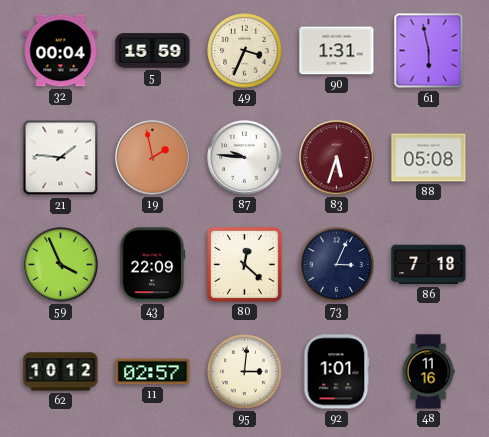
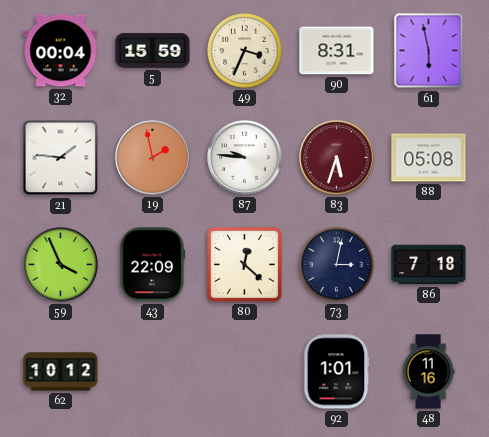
90: 1:31 -> 8:31
73: 3:04 -> 3:02
11: 02:57 -> none
95: 3:01 -> none
